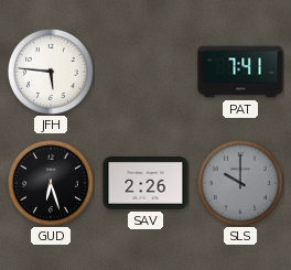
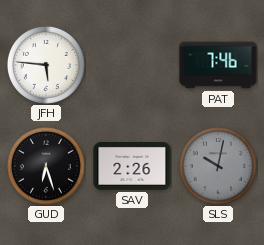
PAT: 7:41 -> 7:46
SLS: 10:00 -> 10:02
